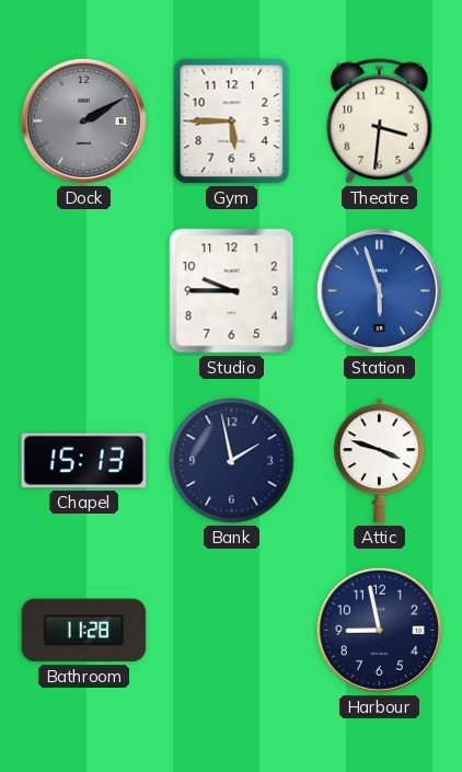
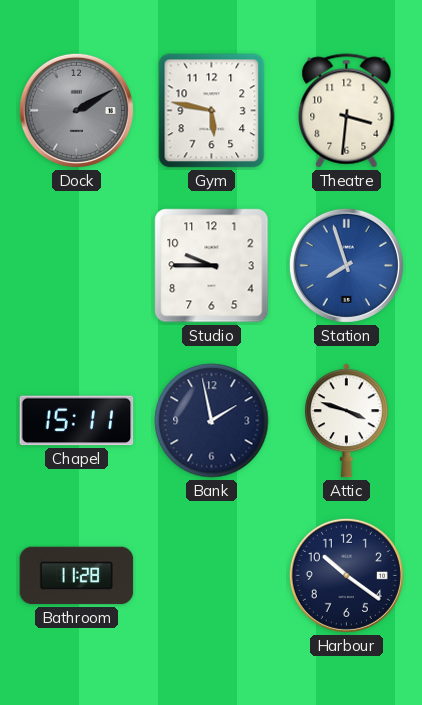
Gym: 5:45 -> 5:47
Station: 5:57 -> 7:57
Chapel: 15:13 -> 15:11
Harbour: 8:58 -> 10:21
